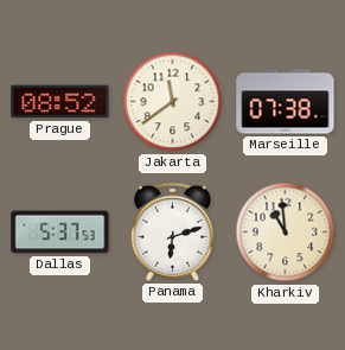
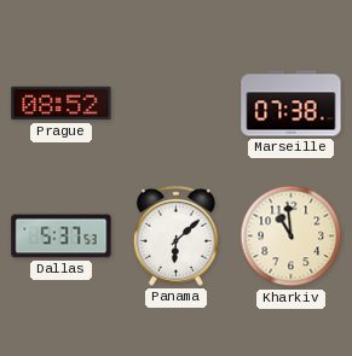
Jakarta: 11:39 -> none
Panama: 6:12 -> 6:08
